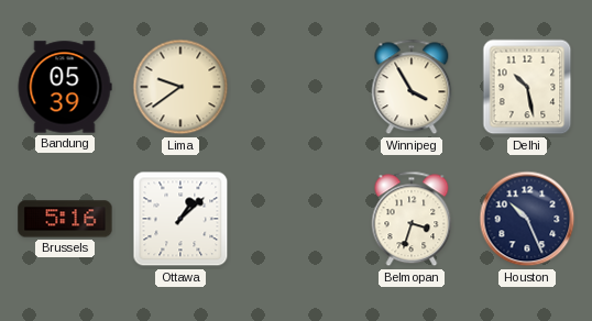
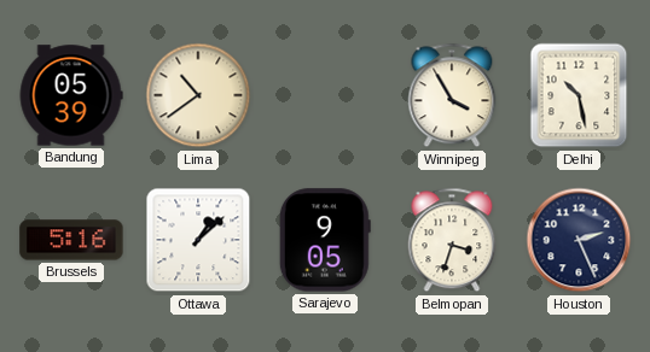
Lima: 9:39 -> 10:39
Sarajevo: none -> 9:05
Houston: 10:26 -> 2:26
